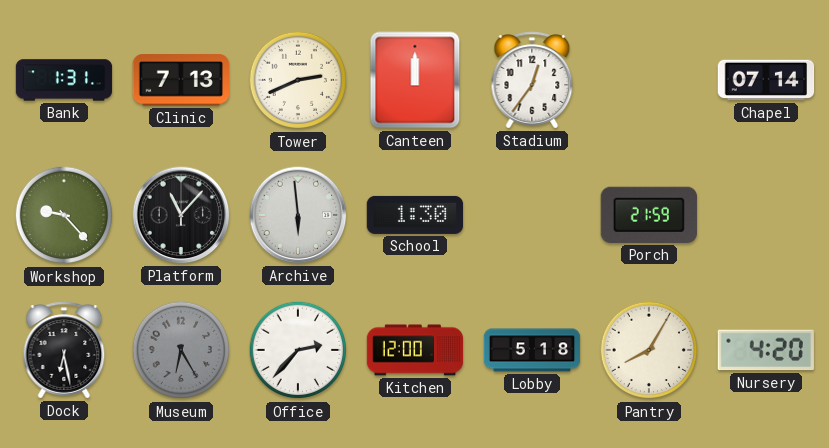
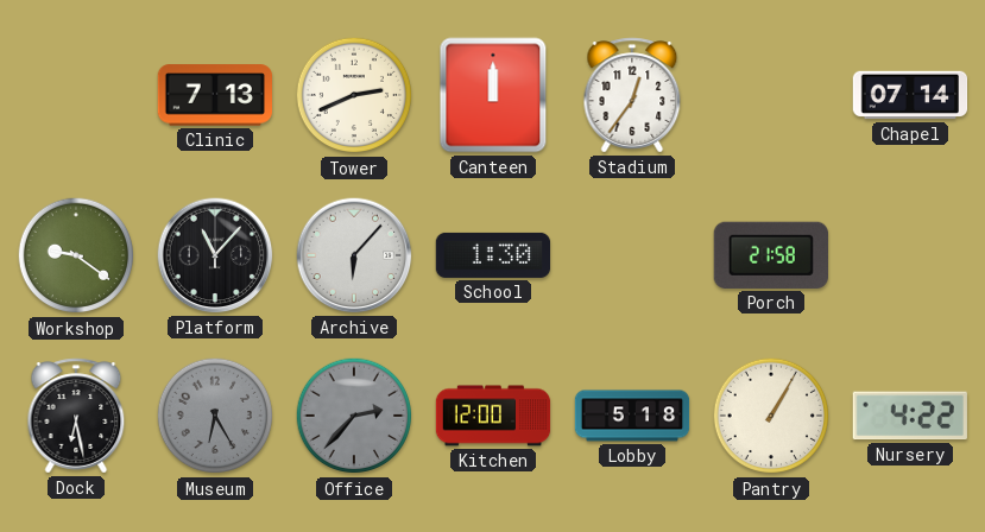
Bank: 1:31 -> none
Workshop: 9:23 -> 9:21
Archive: 5:59 -> 6:07
Porch: 21:59 -> 21:58
Office dial: white -> grey
Pantry: 8:05 -> 1:05
Nursery: 4:20 -> 4:22
